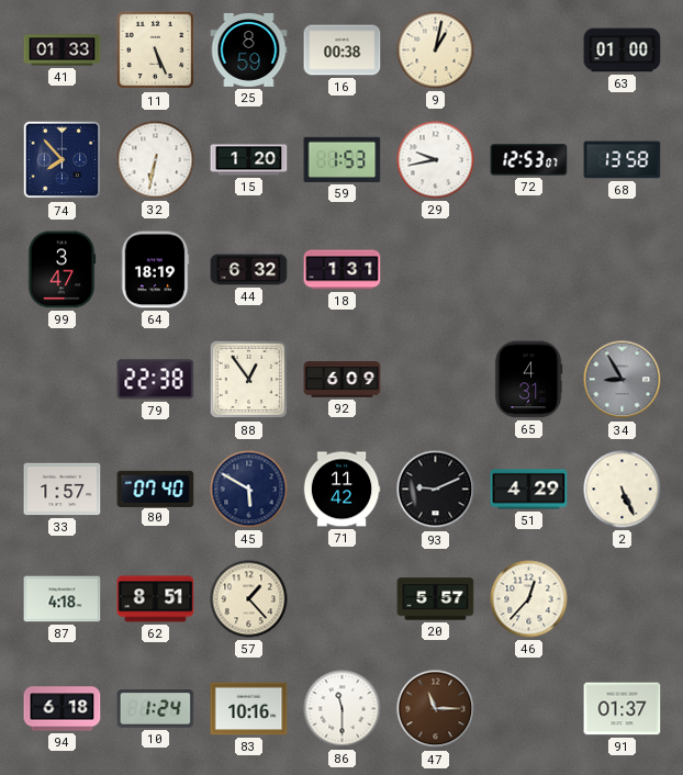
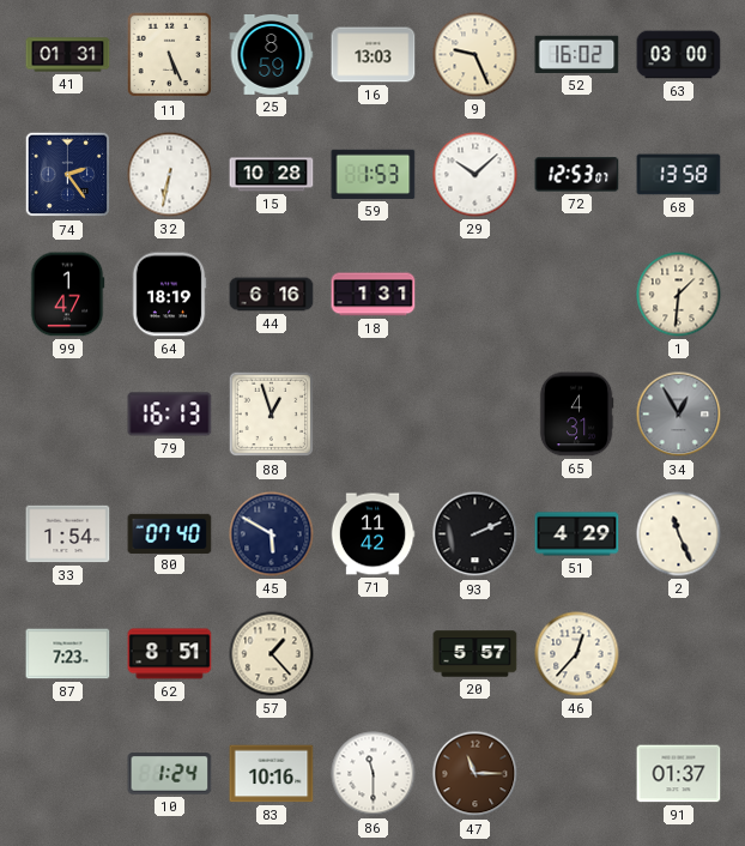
41: 01:33 -> 01:31
16: 00:38 -> 13:03
9: 1:02 -> 9:26
52: none -> 16:02
63: 01:00 -> 03:00
74: 7:53 -> 2:24
15: 1:20 -> 10:28
29: 9:43 -> 10:08
99: 3:47 -> 1:47
44: 6:32 -> 6:16
1: none -> 1:31
79: 22:38 -> 16:13
88: 12:54 -> 12:57
92: 6:09 -> none
34: 8:55 -> 12:55
33: 1:57 -> 1:54
93: 9:11 -> 2:11
2: 5:26 -> 11:26
87: 4:18 -> 7:23
94: 6:18 -> none
